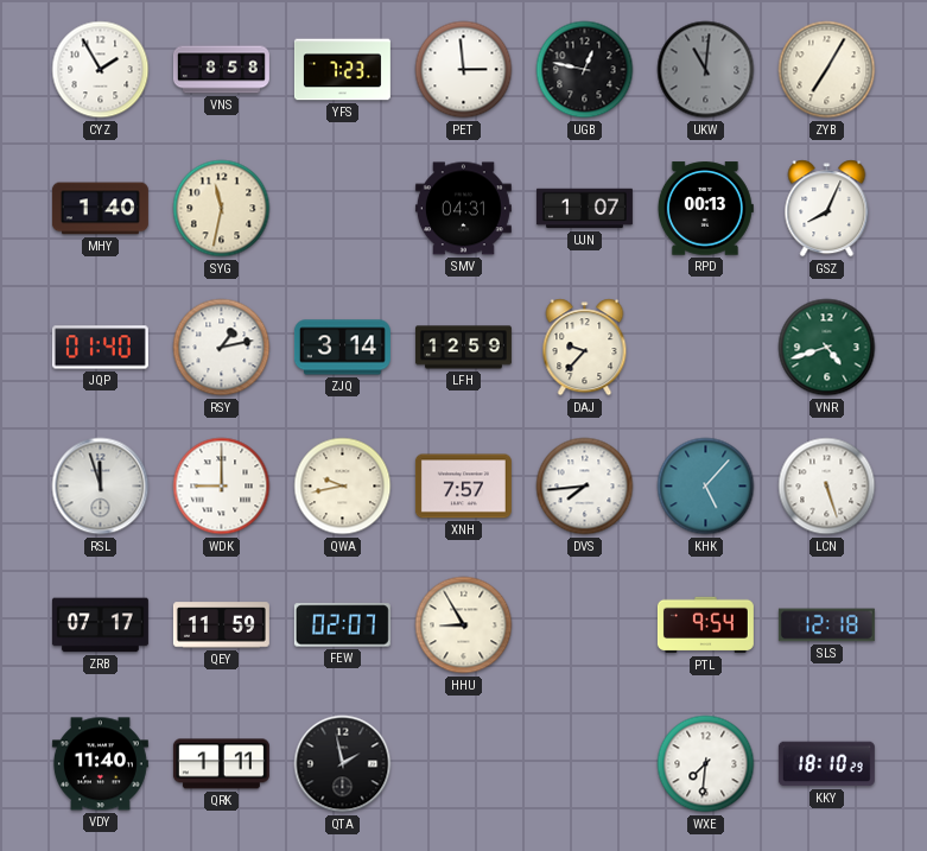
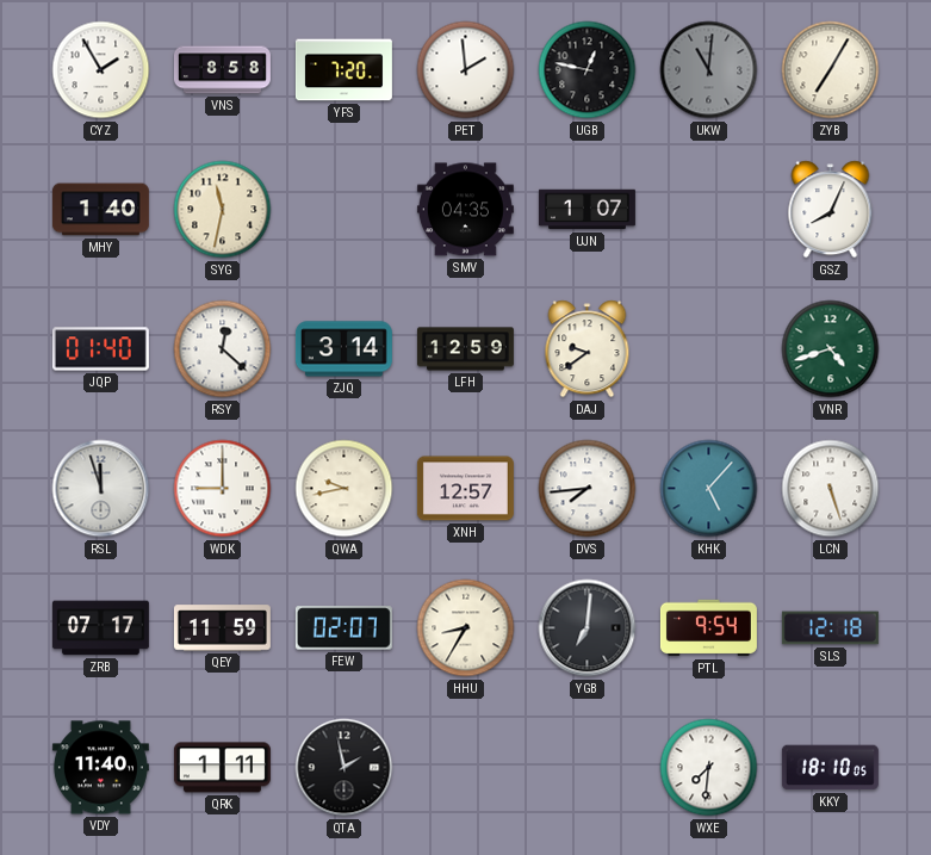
YFS: 7:23 -> 7:20
PET: 2:59 -> 1:59
SMV: 04:31 -> 04:35
RPD: 00:13 -> none
RSY: 1:13 -> 12:22
DAJ: 9:37 -> 9:39
XNH: 7:57 -> 12:57
HHU: 8:55 -> 8:35
YGB: none -> 7:01
KKY: 18:10:29 -> 18:10:05
